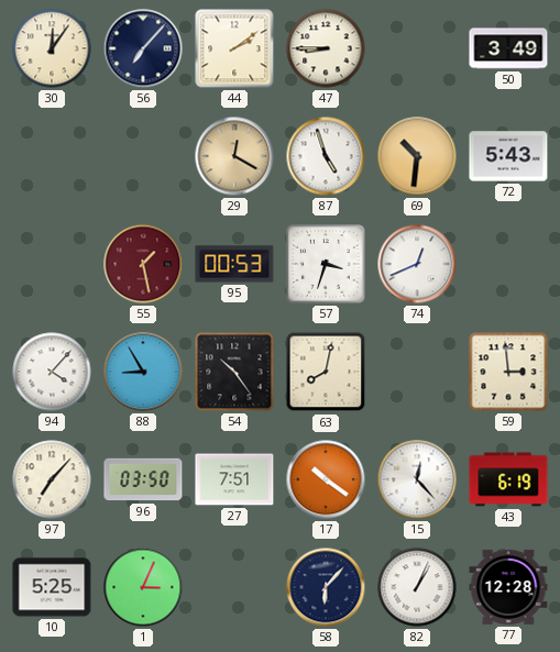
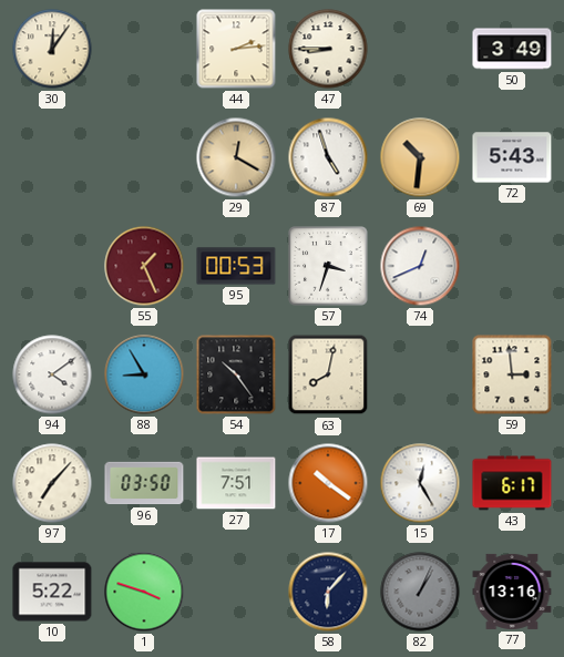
56: 7:07 -> none
44: 2:09 -> 2:14
55: 1:28 -> 1:26
94: 4:07 -> 4:09
15: 12:23 -> 12:25
43: 6:19 -> 6:17
10: 5:25 -> 5:22
1: 3:04 -> 3:48
82 dial: white -> grey
77: 12:28 -> 13:16
